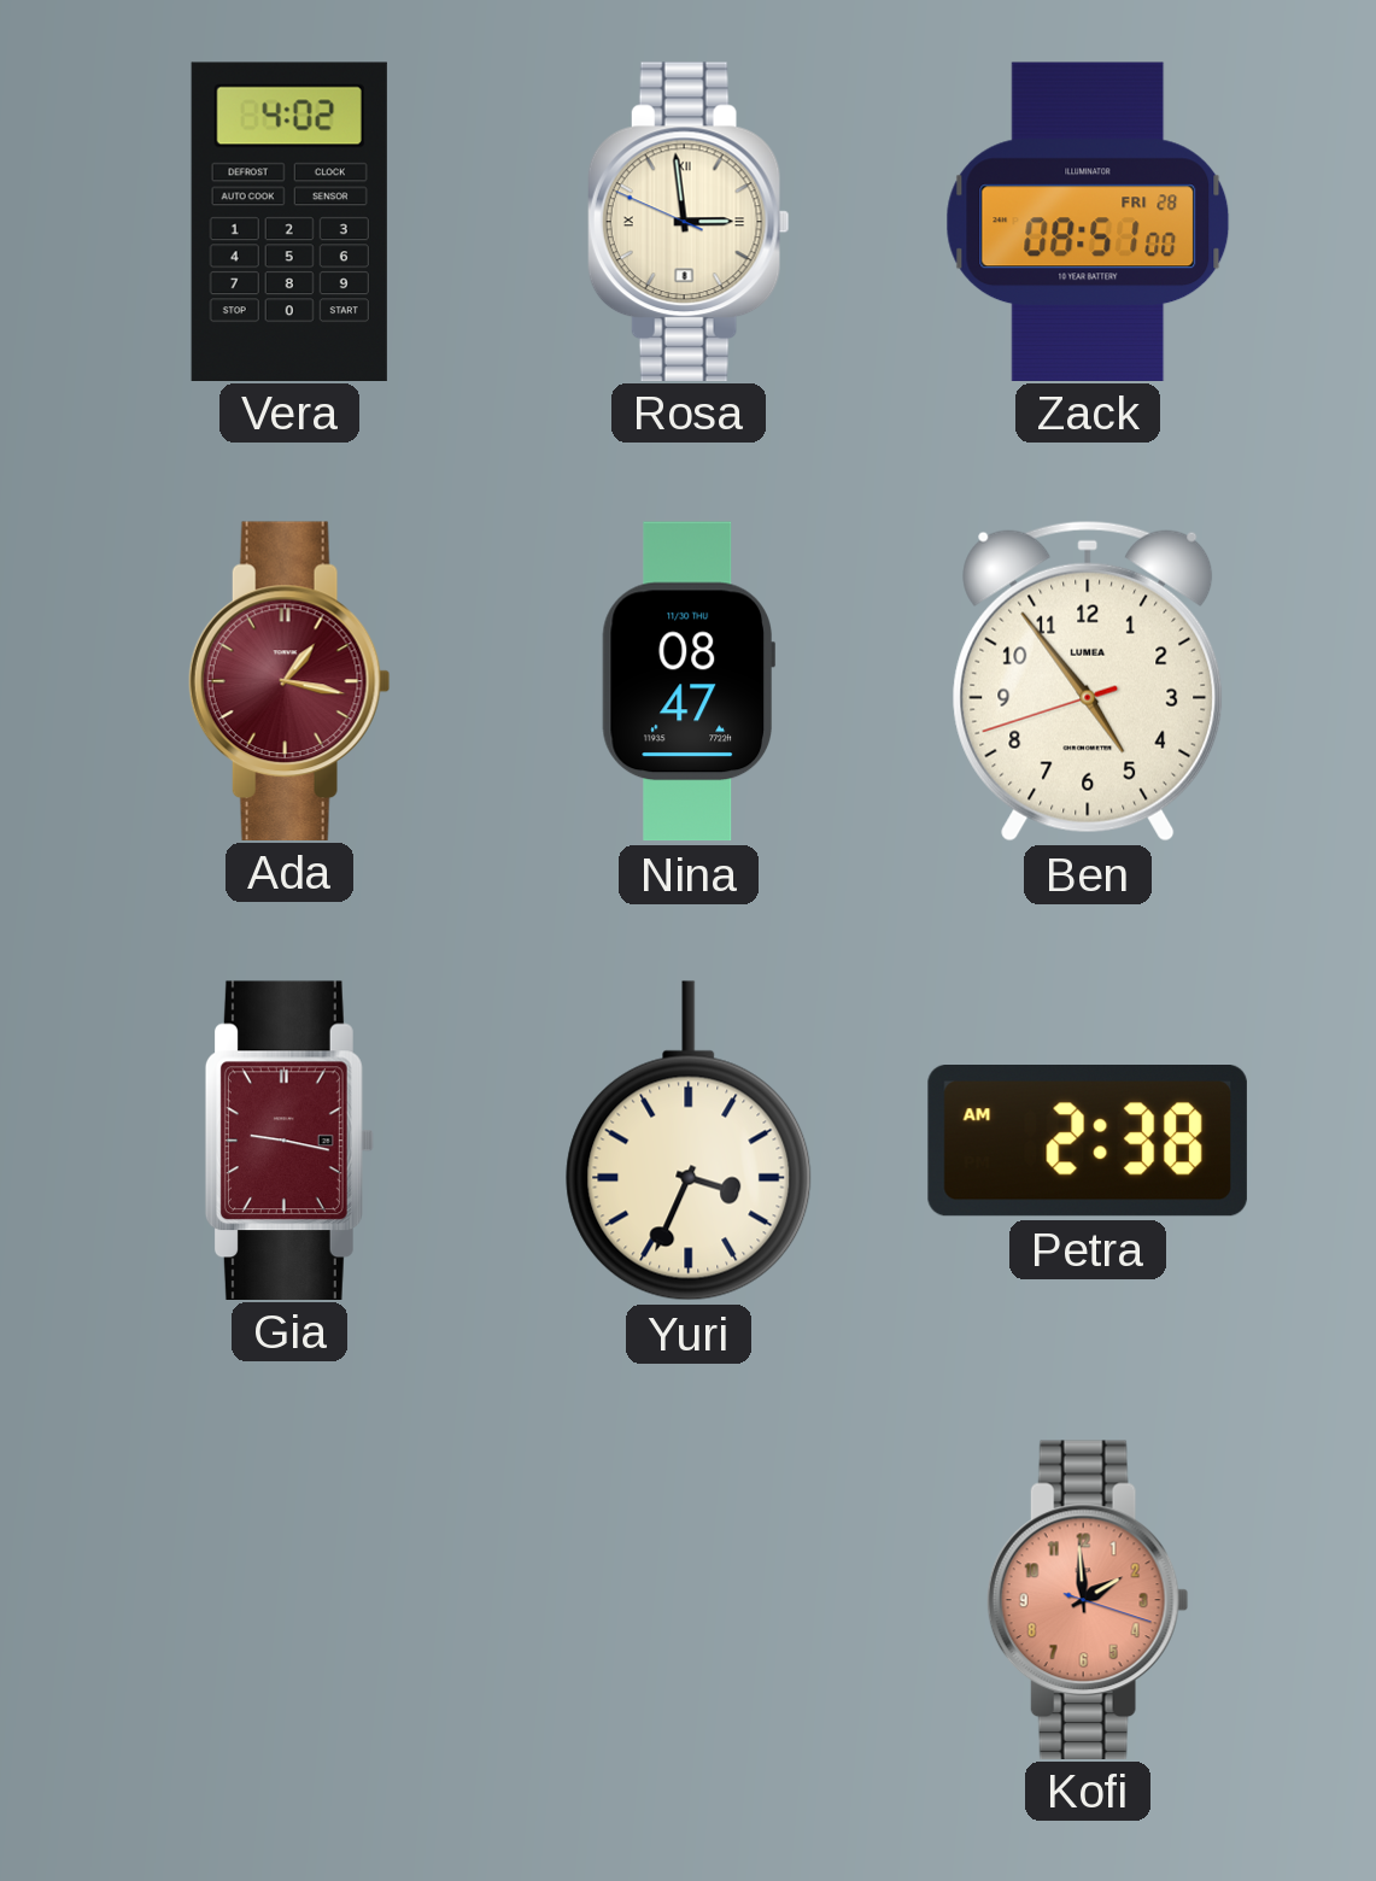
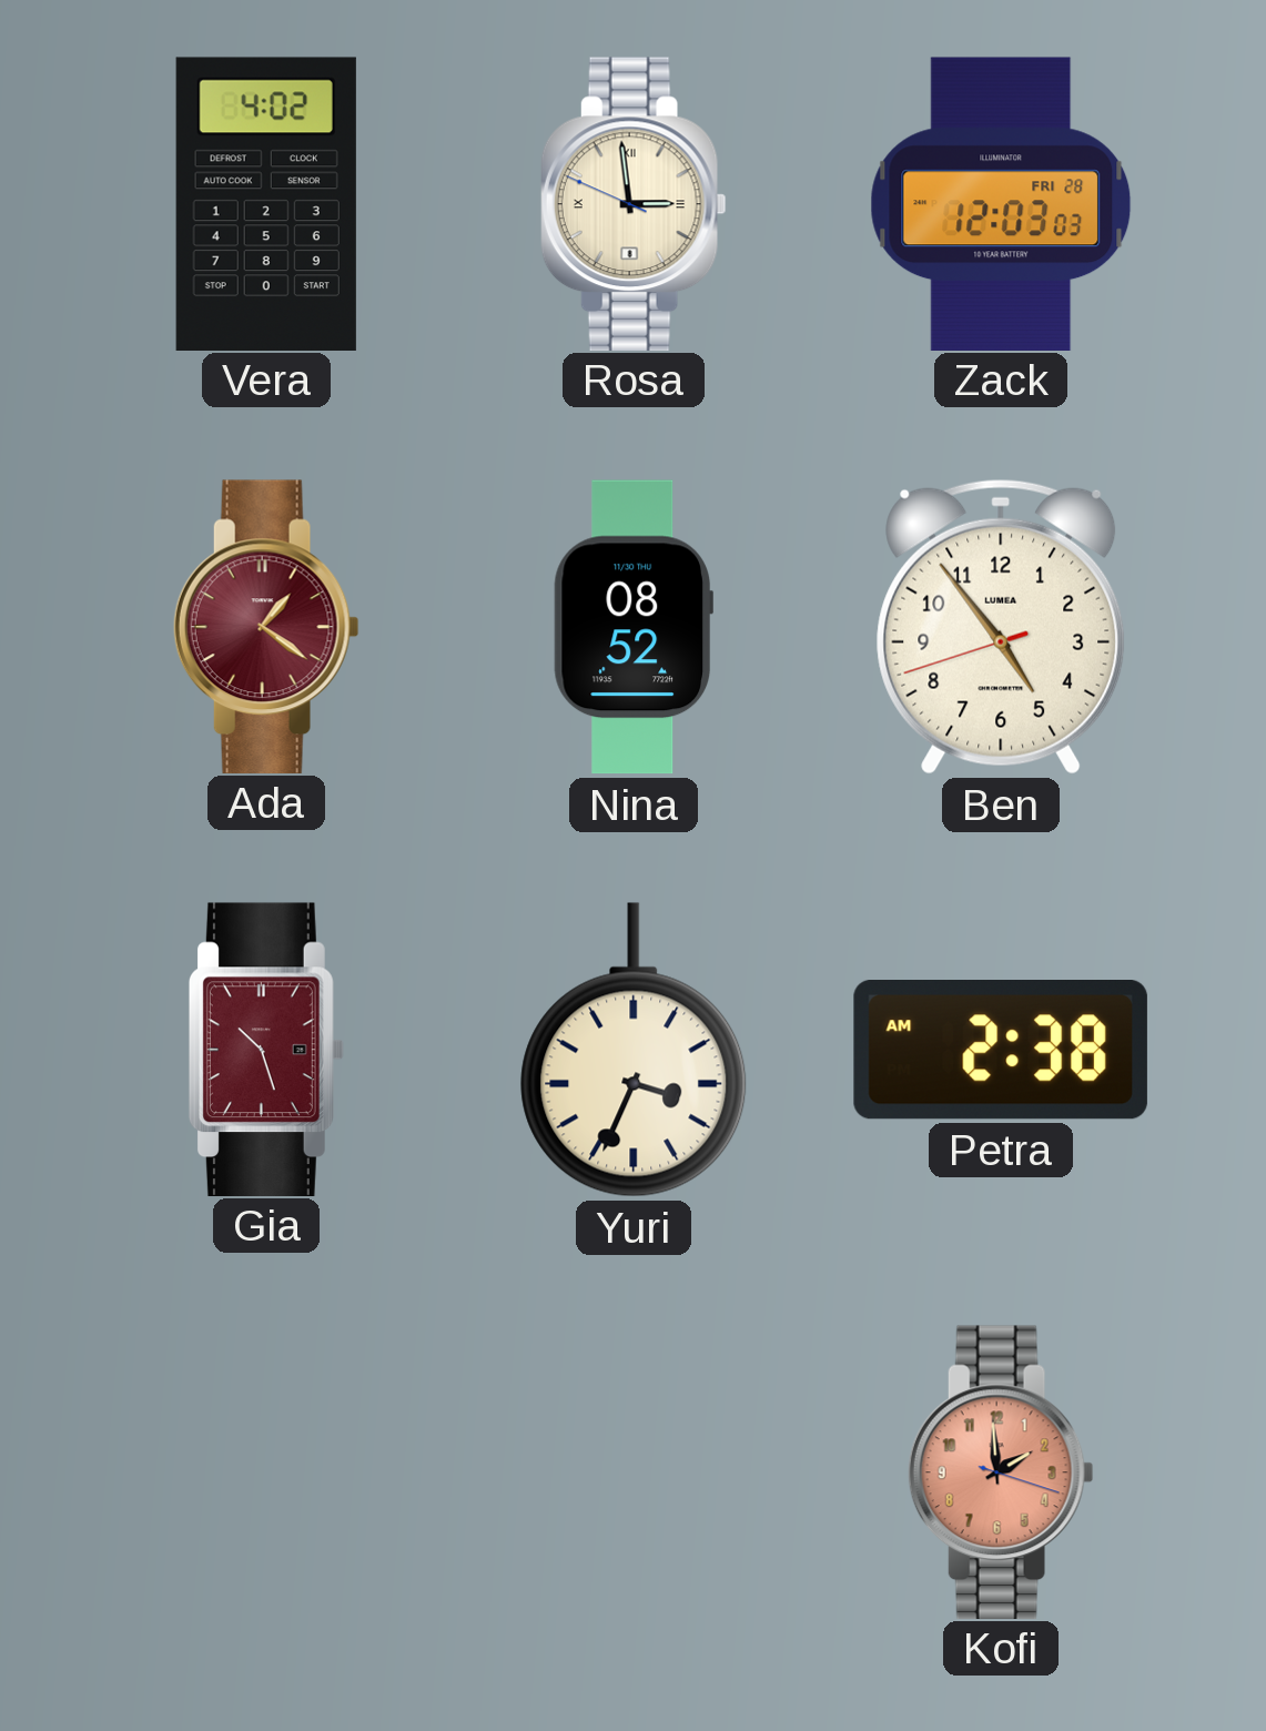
Zack: 08:51 -> 12:03
Ada: 1:17 -> 1:21
Nina: 08:47 -> 08:52
Gia: 9:17 -> 10:27
